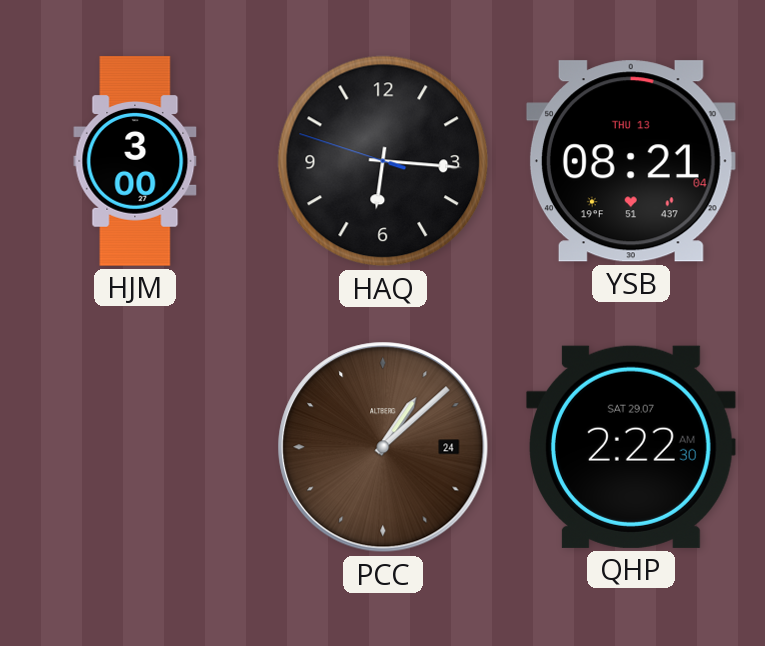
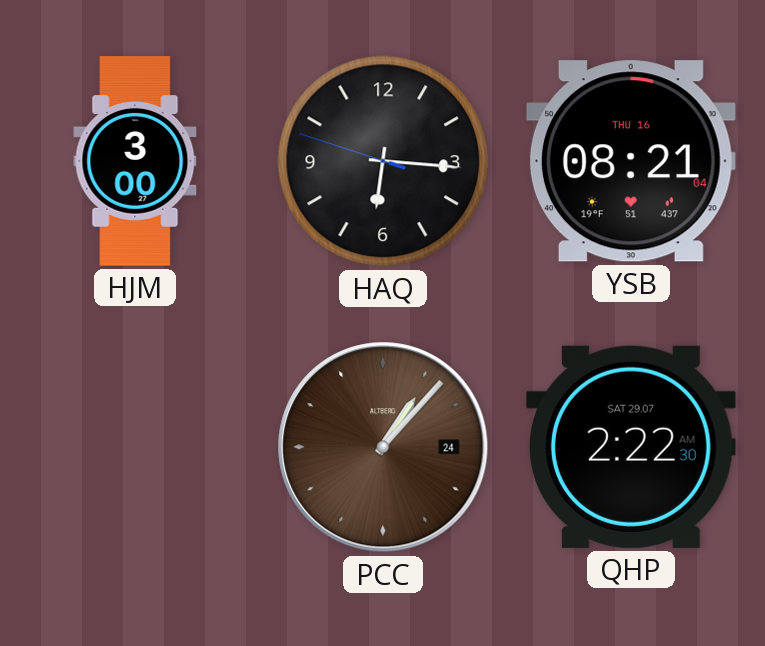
YSB date: THU 13 -> THU 16
PCC: 1:08 -> 1:07
